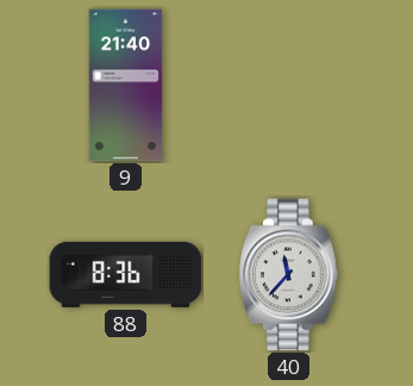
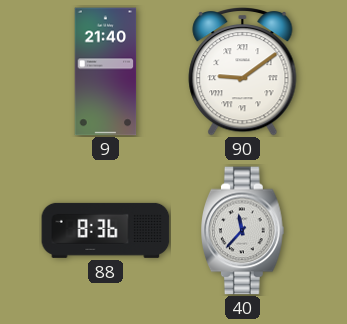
90: none -> 9:09
